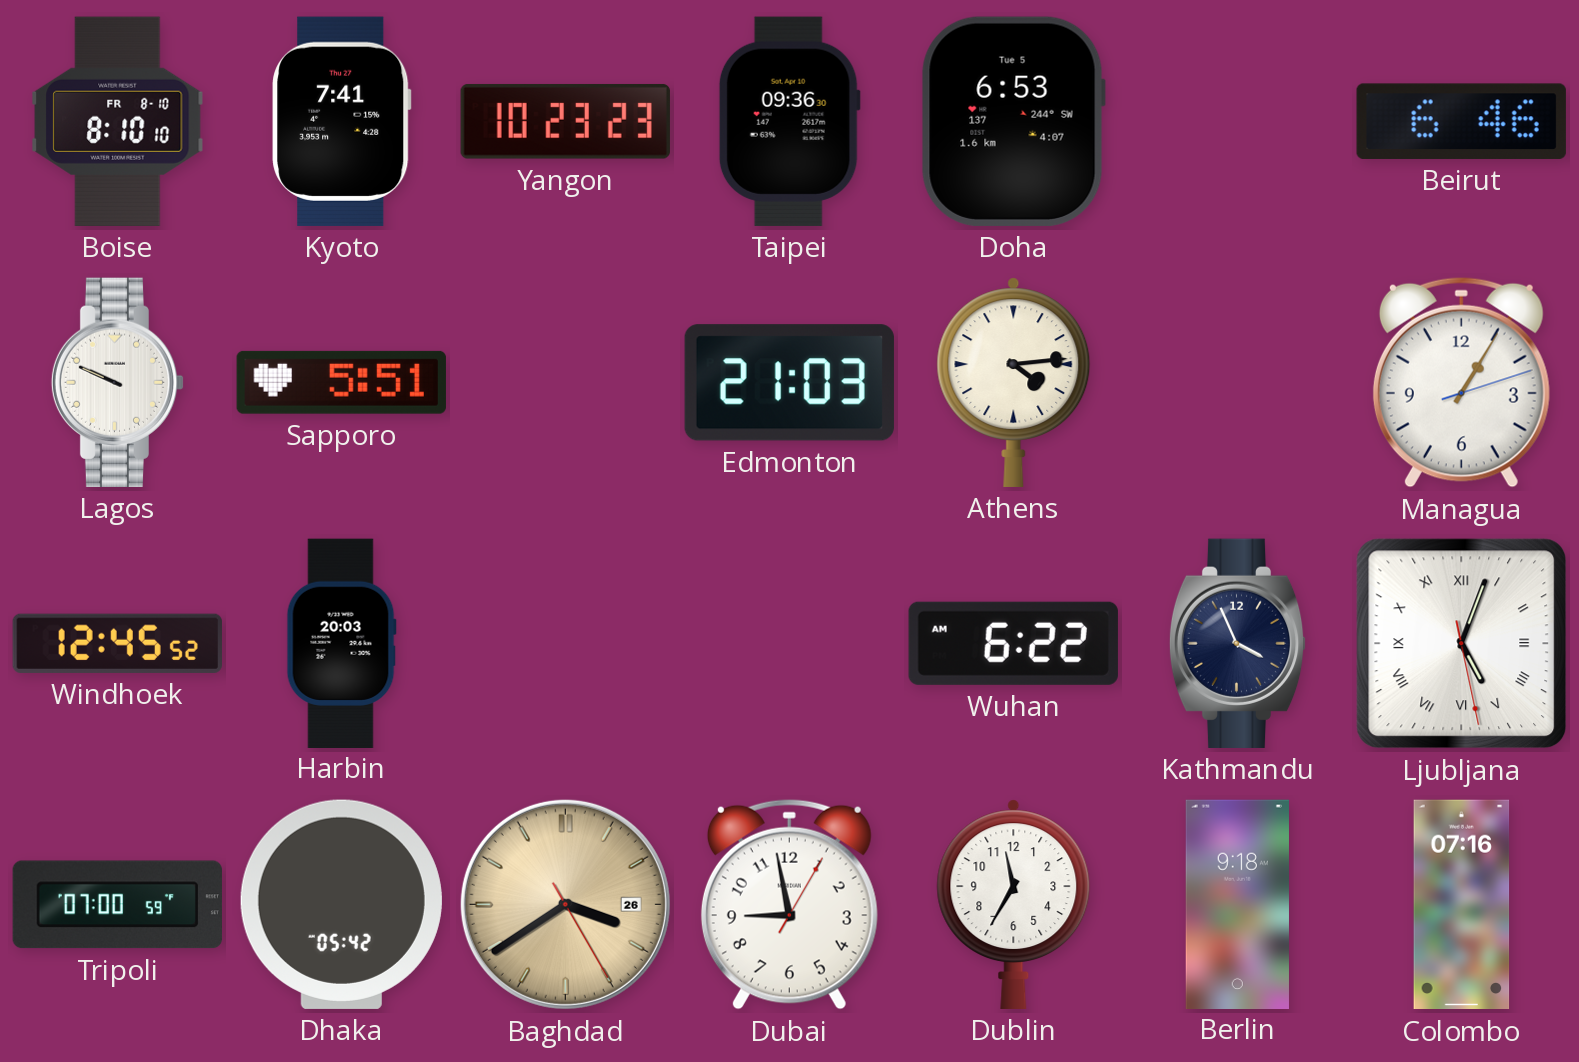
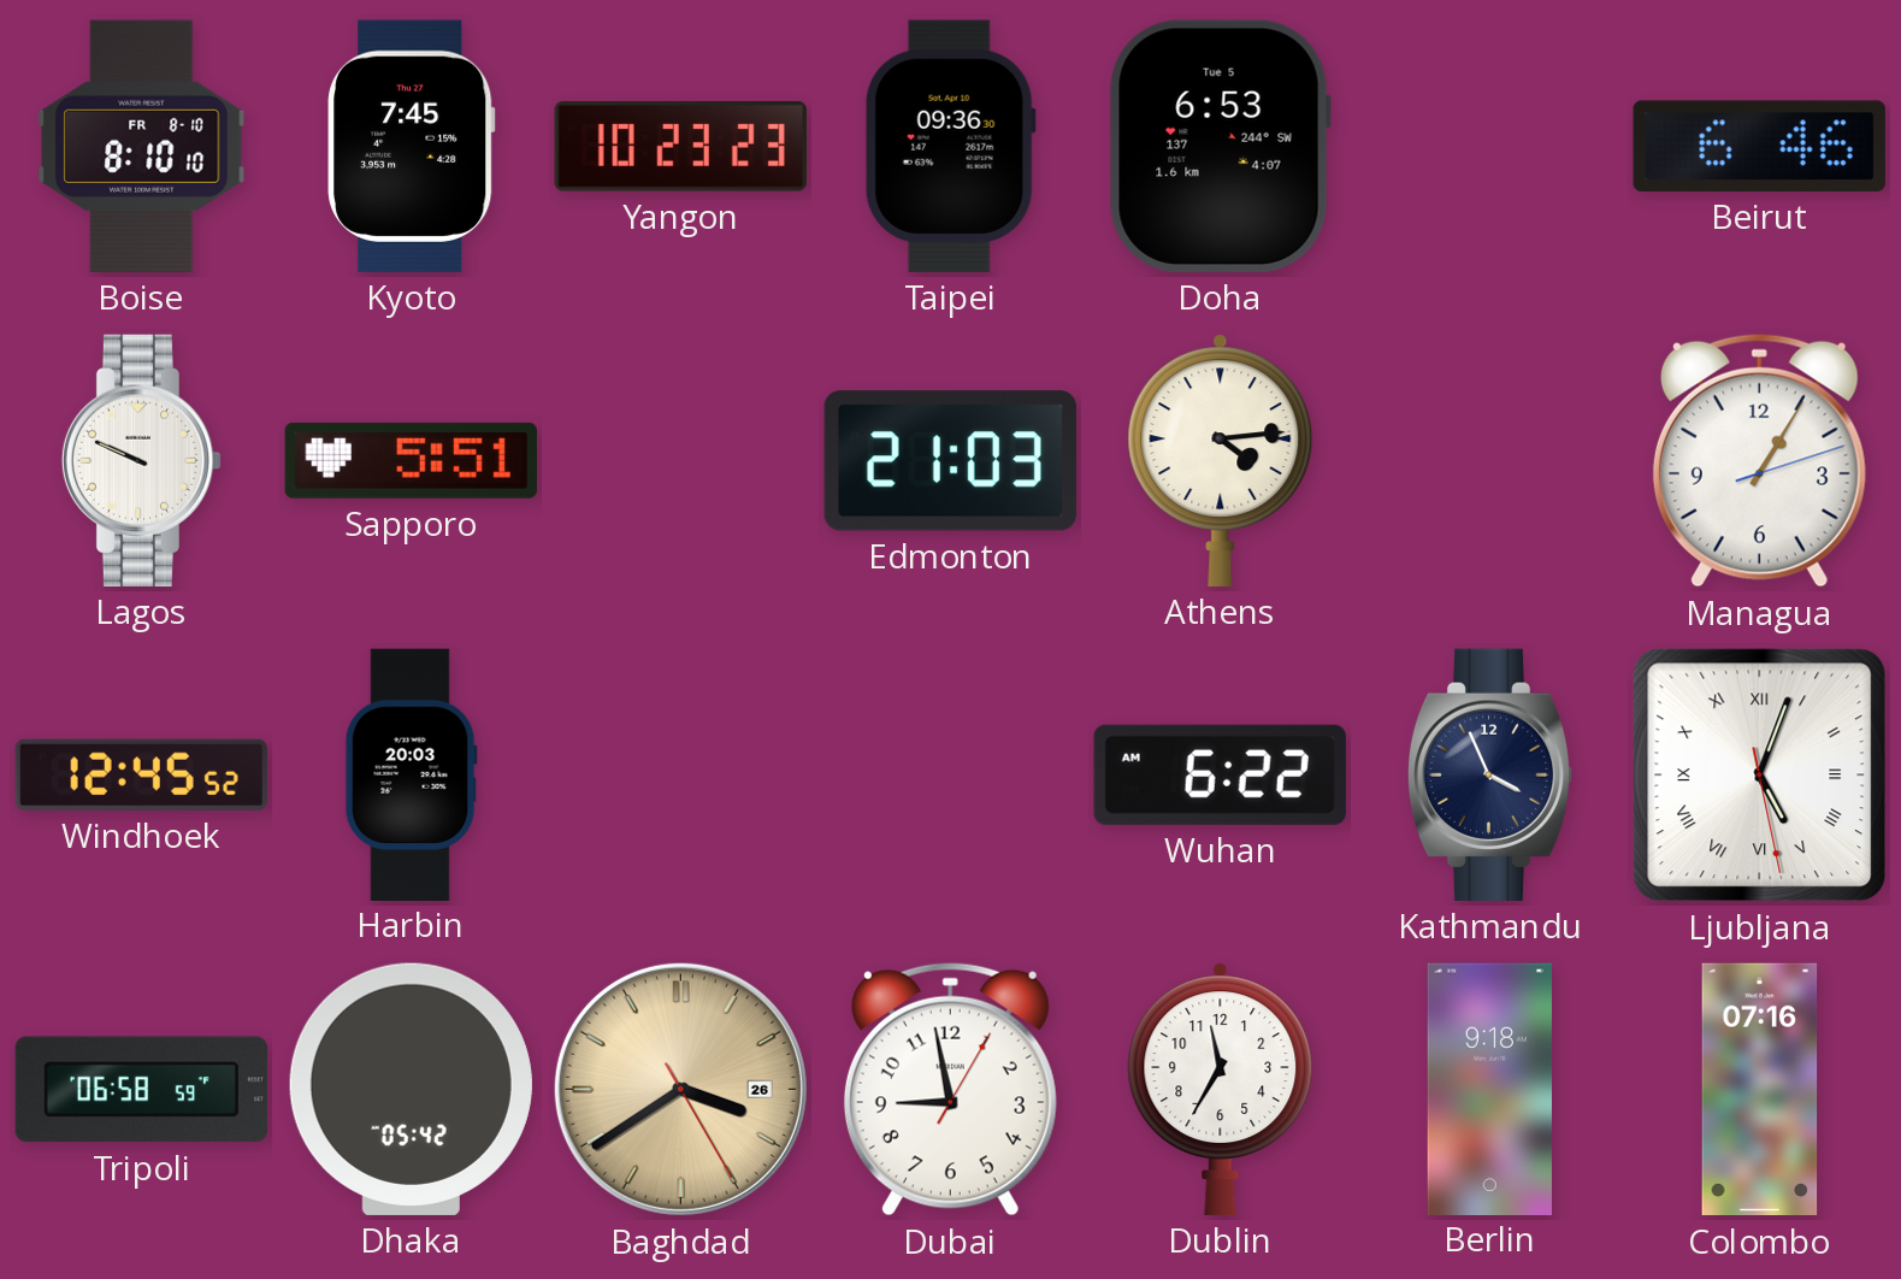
Kyoto: 7:41 -> 7:45
Tripoli: 07:00 -> 06:58
